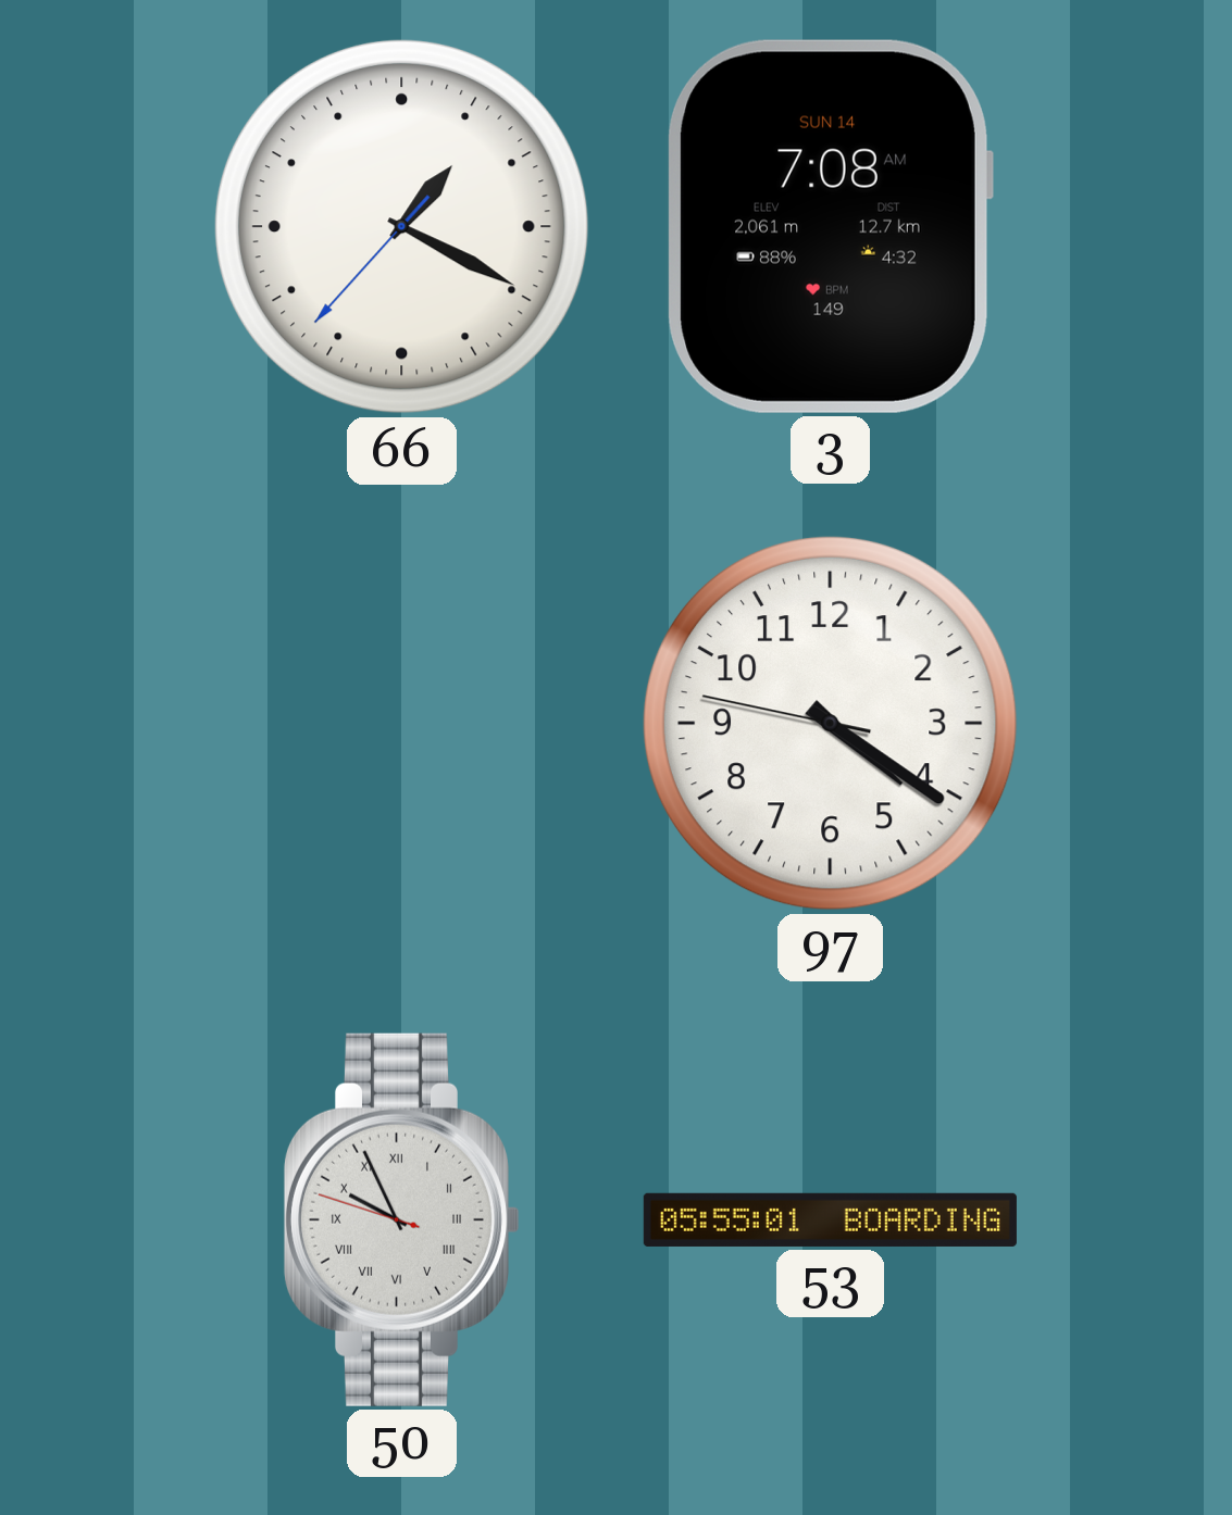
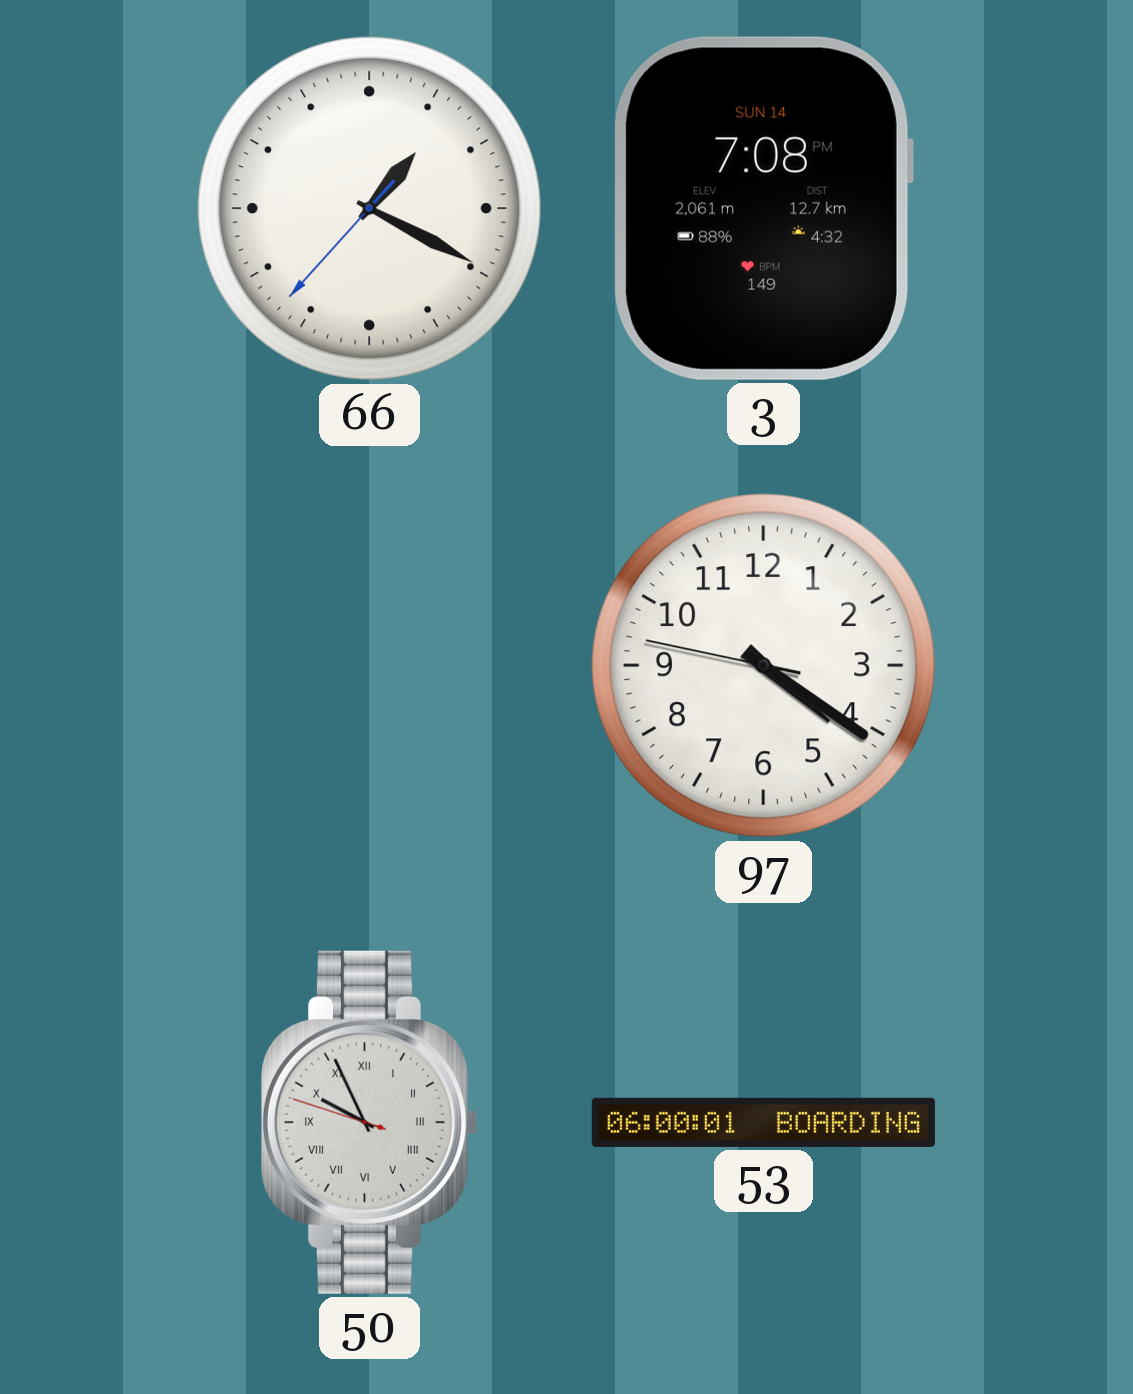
3: 7:08 AM -> 7:08 PM
53: 05:55 -> 06:00
